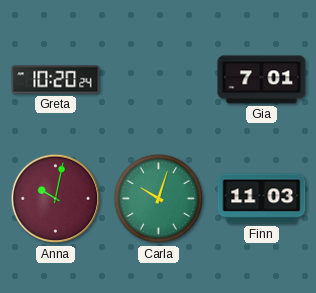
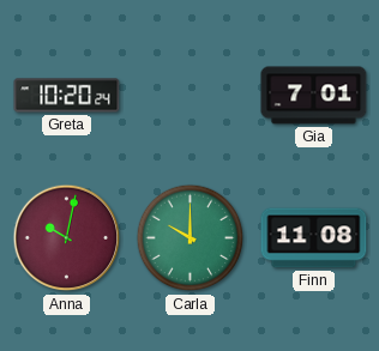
Carla: 10:03 -> 10:00
Finn: 11:03 -> 11:08
